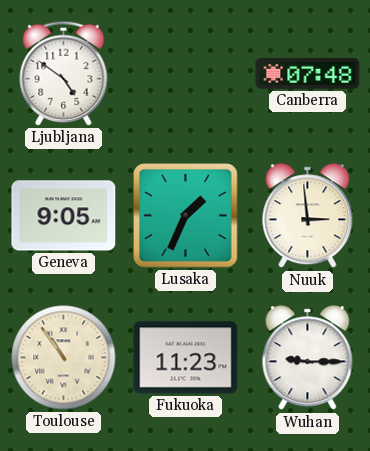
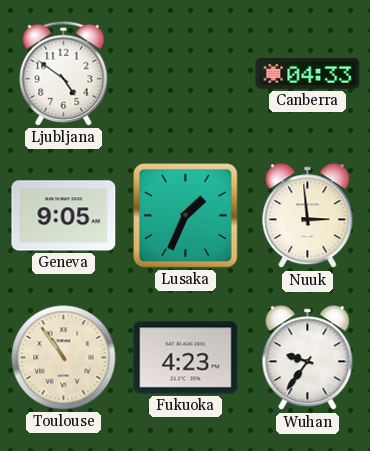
Canberra: 07:48 -> 04:33
Fukuoka: 11:23 -> 4:23
Wuhan: 9:15 -> 9:36
